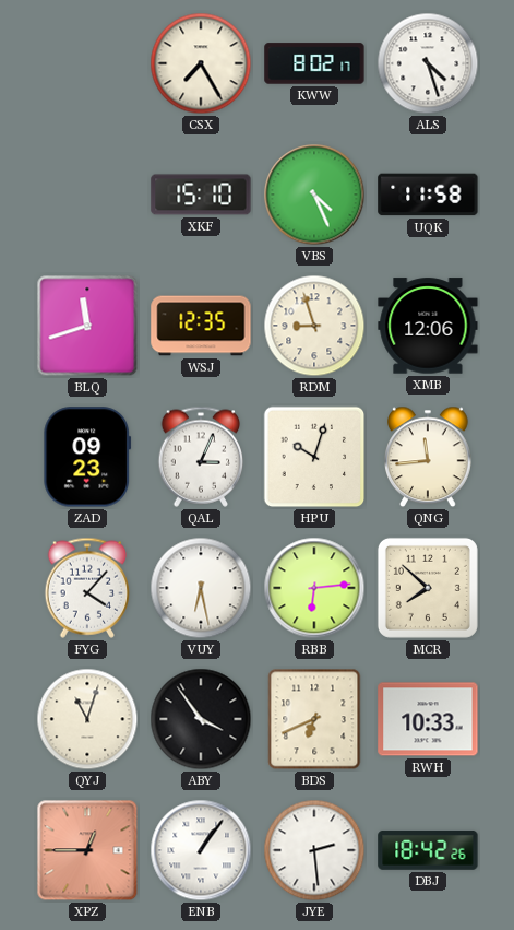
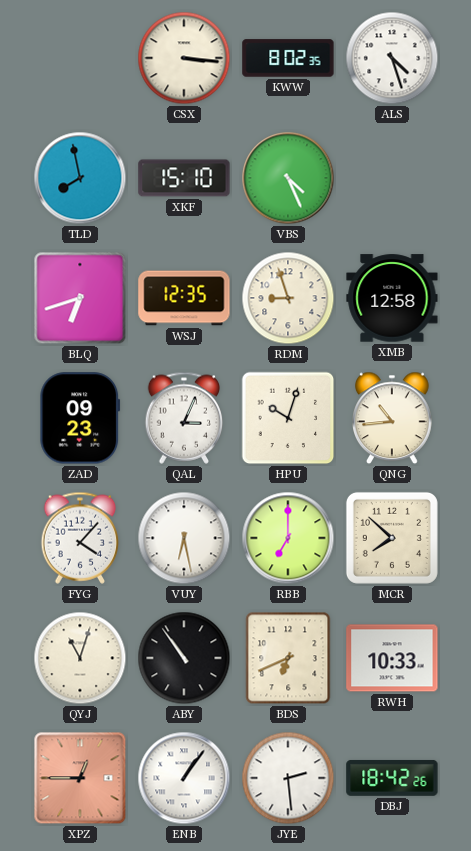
CSX: 7:25 -> 3:16
KWW: 8:02:17 -> 8:02:35
TLD: none -> 7:58
UQK: 11:58 -> none
BLQ: 11:42 -> 6:42
XMB: 12:06 -> 12:58
QNG: 11:44 -> 10:44
RBB: 6:14 -> 7:00
ABY: 3:54 -> 10:54
